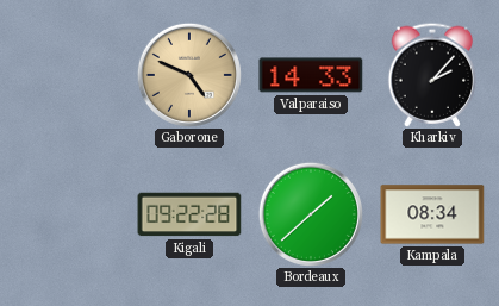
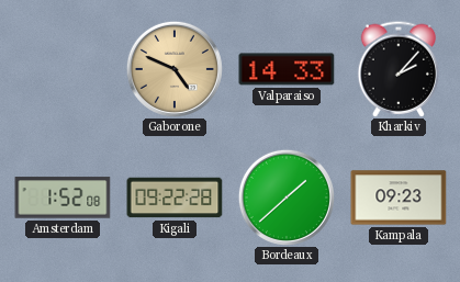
Amsterdam: none -> 1:52
Kampala: 08:34 -> 09:23
